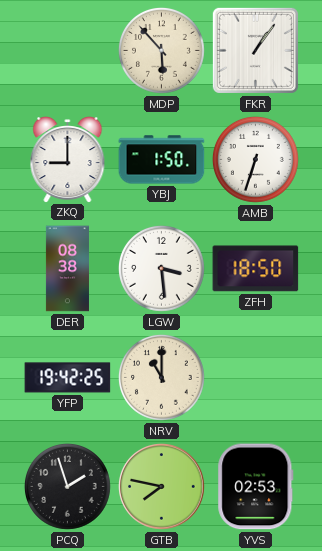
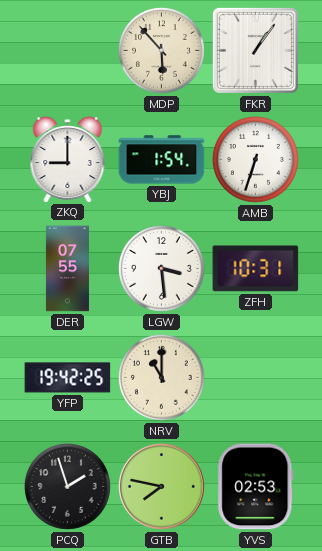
YBJ: 1:50 -> 1:54
DER: 08:38 -> 07:55
ZFH: 18:50 -> 10:31
